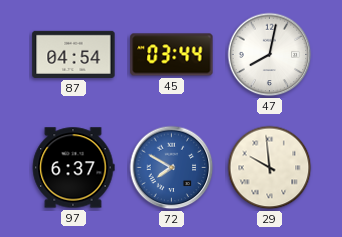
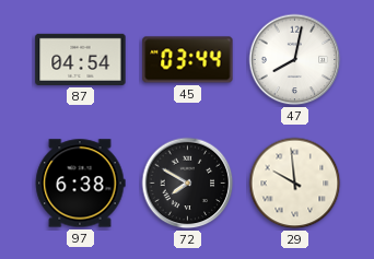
97: 6:37 -> 6:38
72 dial: blue -> black
